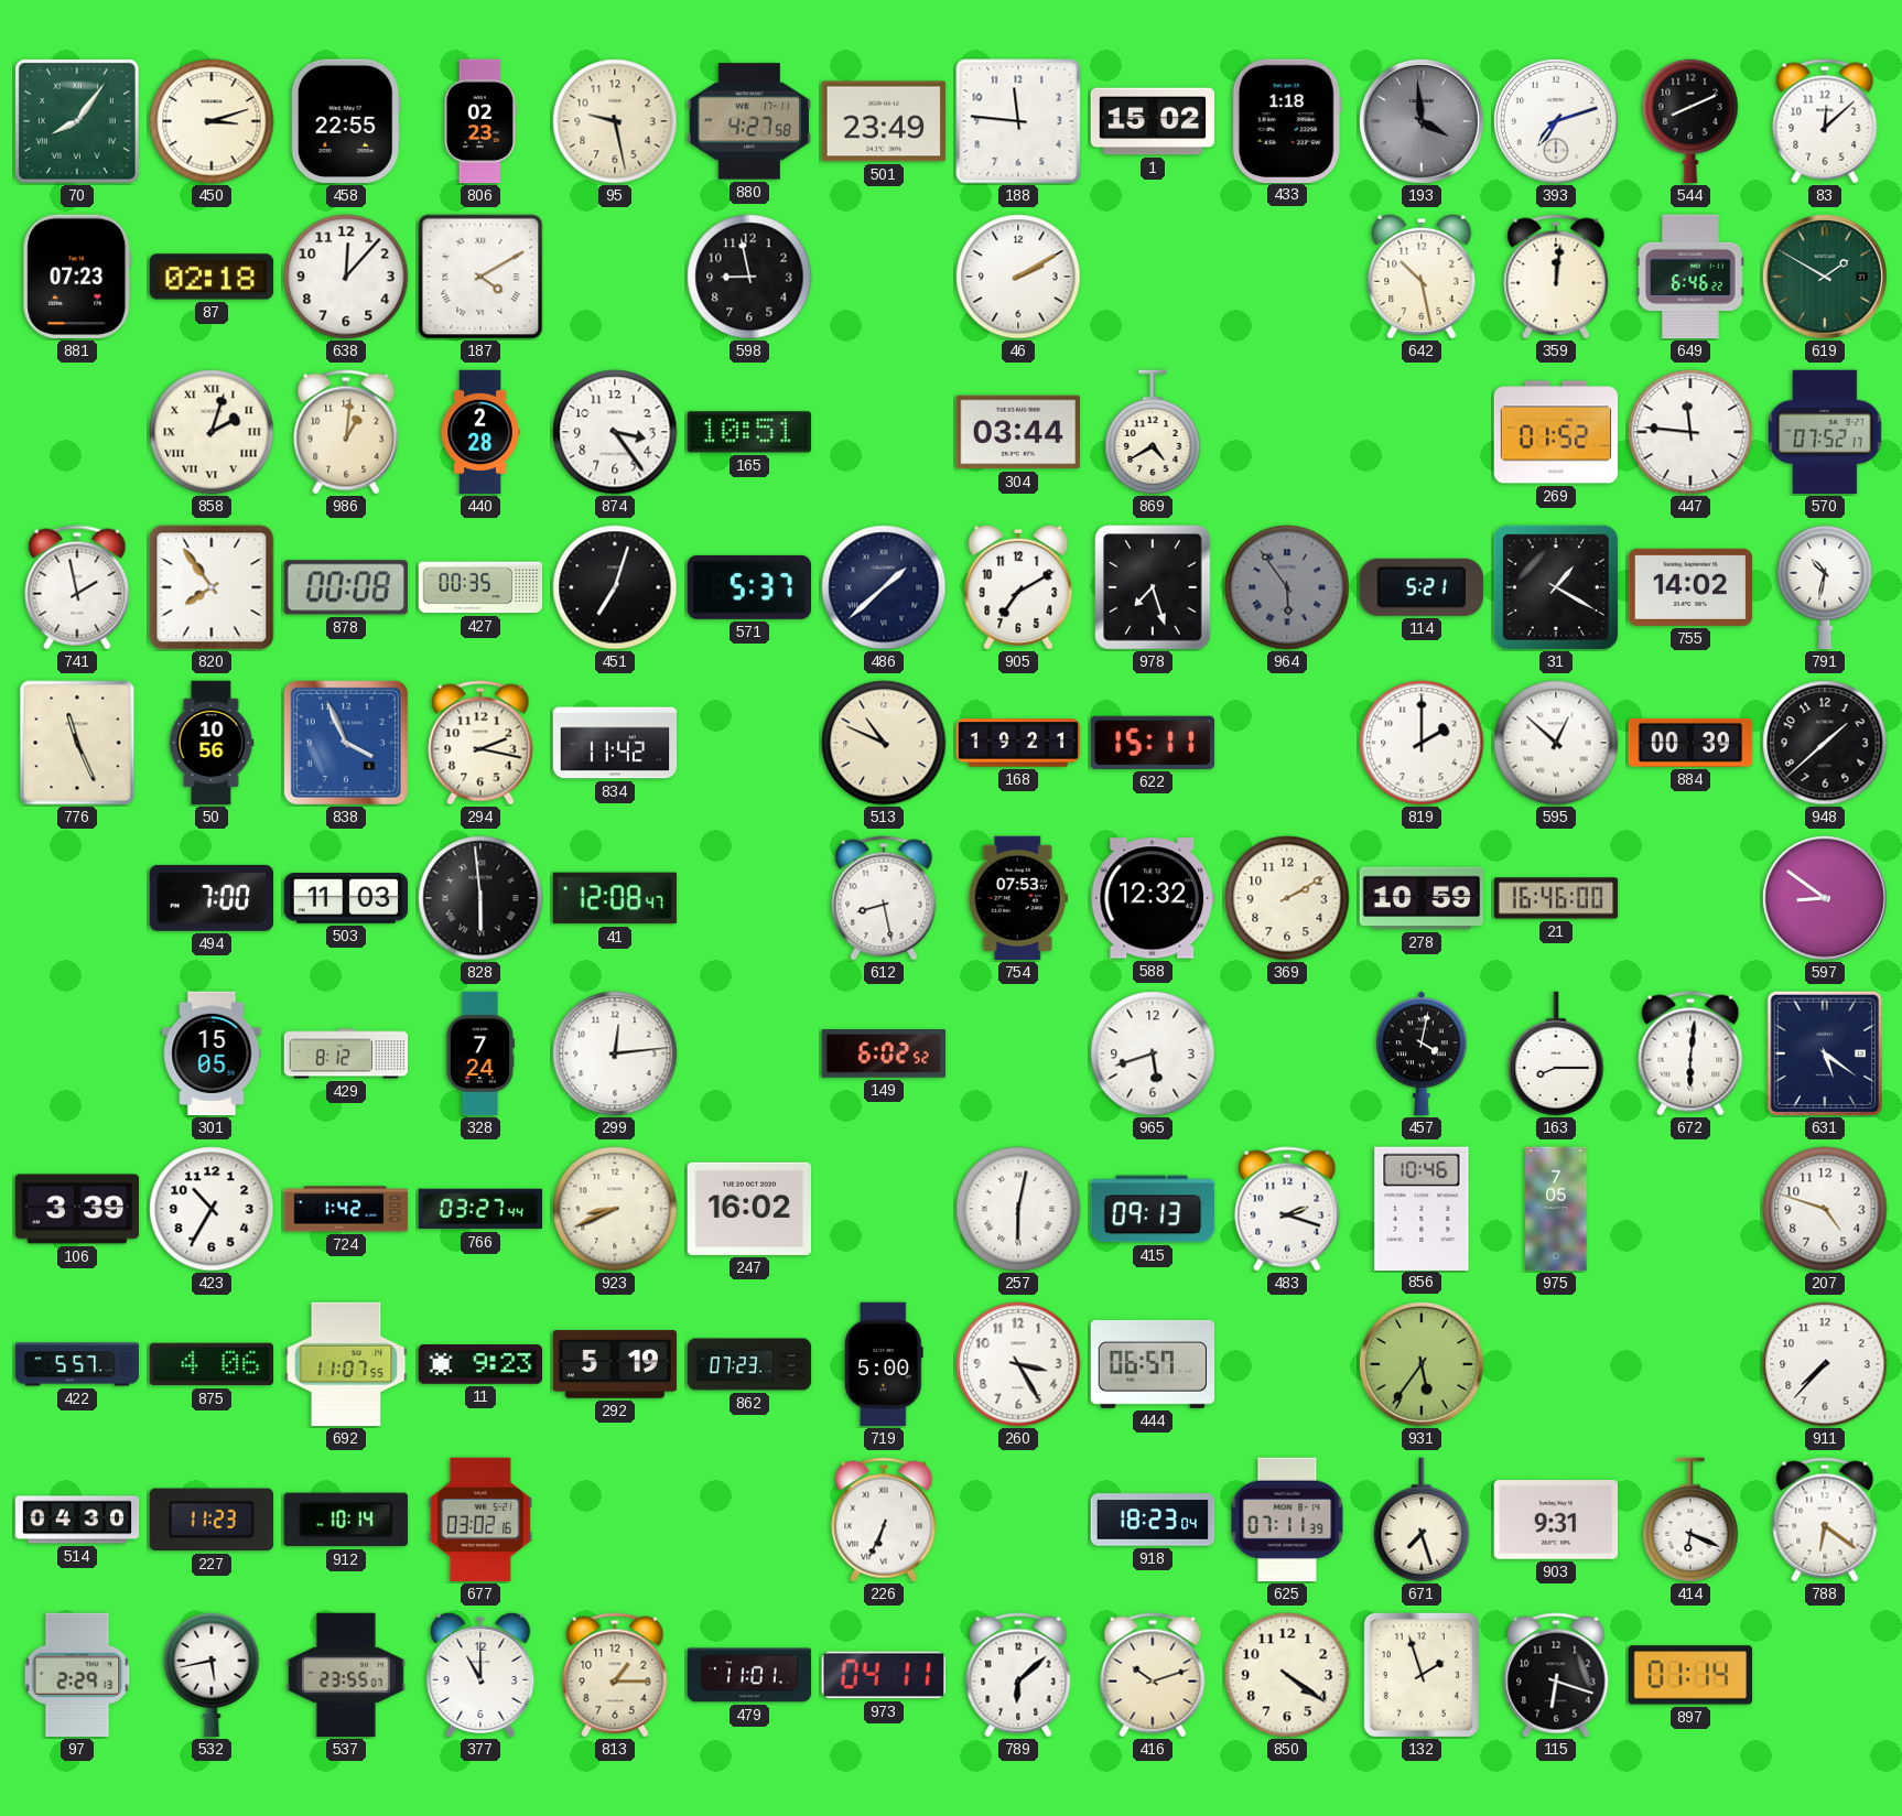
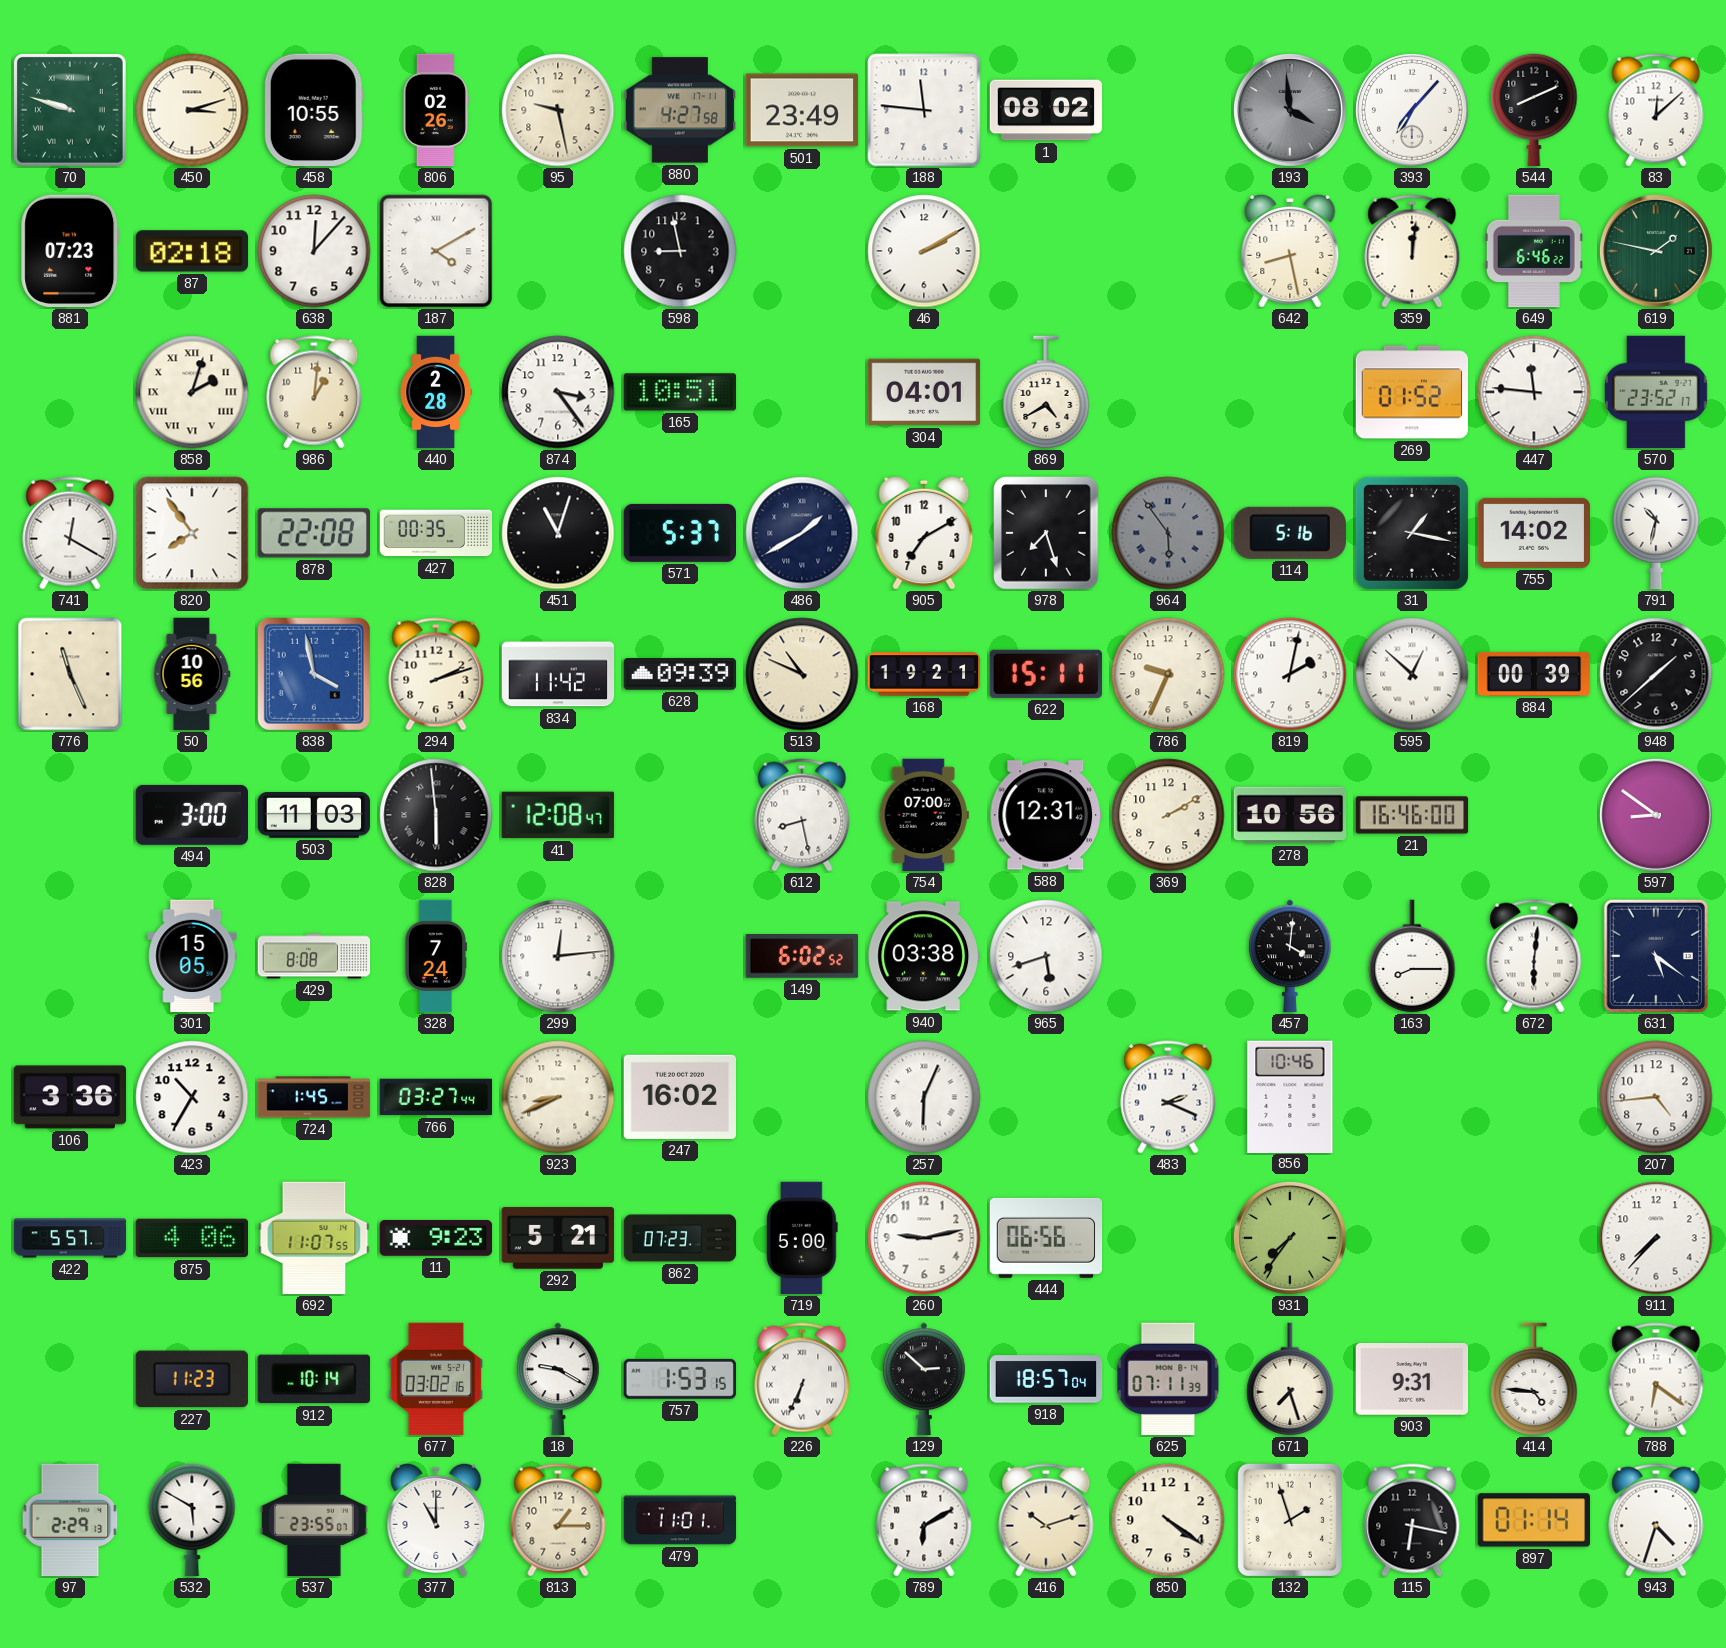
70: 8:06 -> 9:48
458: 22:55 -> 10:55
806: 02:23 -> 02:26
1: 15:02 -> 08:02
433: 1:18 -> none
393: 7:12 -> 7:07
642: 10:28 -> 8:28
619: 1:50 -> 1:47
304: 03:44 -> 04:01
570: 07:52 -> 23:52
741: 1:58 -> 12:20
878: 00:08 -> 22:08
451: 7:03 -> 11:03
486: 1:38 -> 1:40
114: 5:21 -> 5:16
31: 1:20 -> 1:17
838: 3:56 -> 3:58
294: 2:17 -> 2:12
628: none -> 09:39
786: none -> 9:34
819: 2:00 -> 2:02
494: 7:00 -> 3:00
754: 07:53 -> 07:00
588: 12:32 -> 12:31
278: 10:59 -> 10:56
429: 8:12 -> 8:08
940: none -> 03:38
457: 4:02 -> 4:01
106: 3:39 -> 3:36
724: 1:42 -> 1:45
257: 6:02 -> 6:04
415: 09:13 -> none
483: 2:18 -> 2:19
975: 7:05 -> none
207: 4:48 -> 4:44
292: 5:19 -> 5:21
260: 3:25 -> 9:13
444: 06:57 -> 06:56
931: 5:36 -> 7:36
514: 04:30 -> none
18: none -> 9:20
757: none -> 1:53
129: none -> 2:52
918: 18:23 -> 18:57
414: 6:19 -> 4:46
532: 5:43 -> 5:50
973: 04:11 -> none
789: 6:08 -> 6:10
115: 6:18 -> 6:17
943: none -> 4:33
